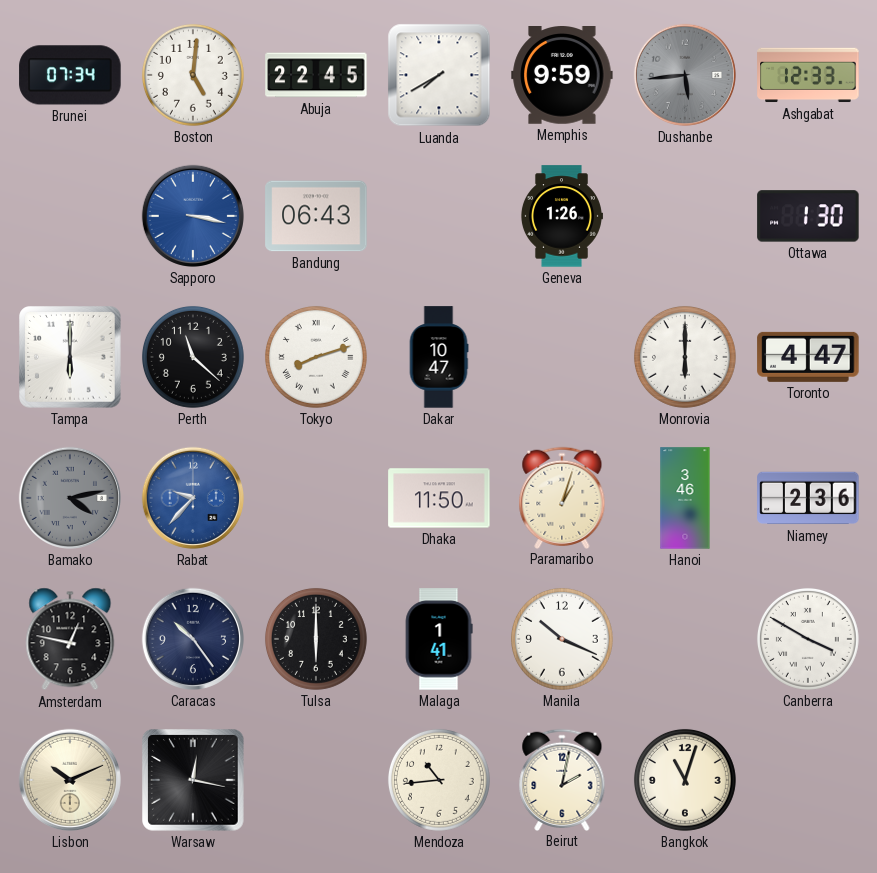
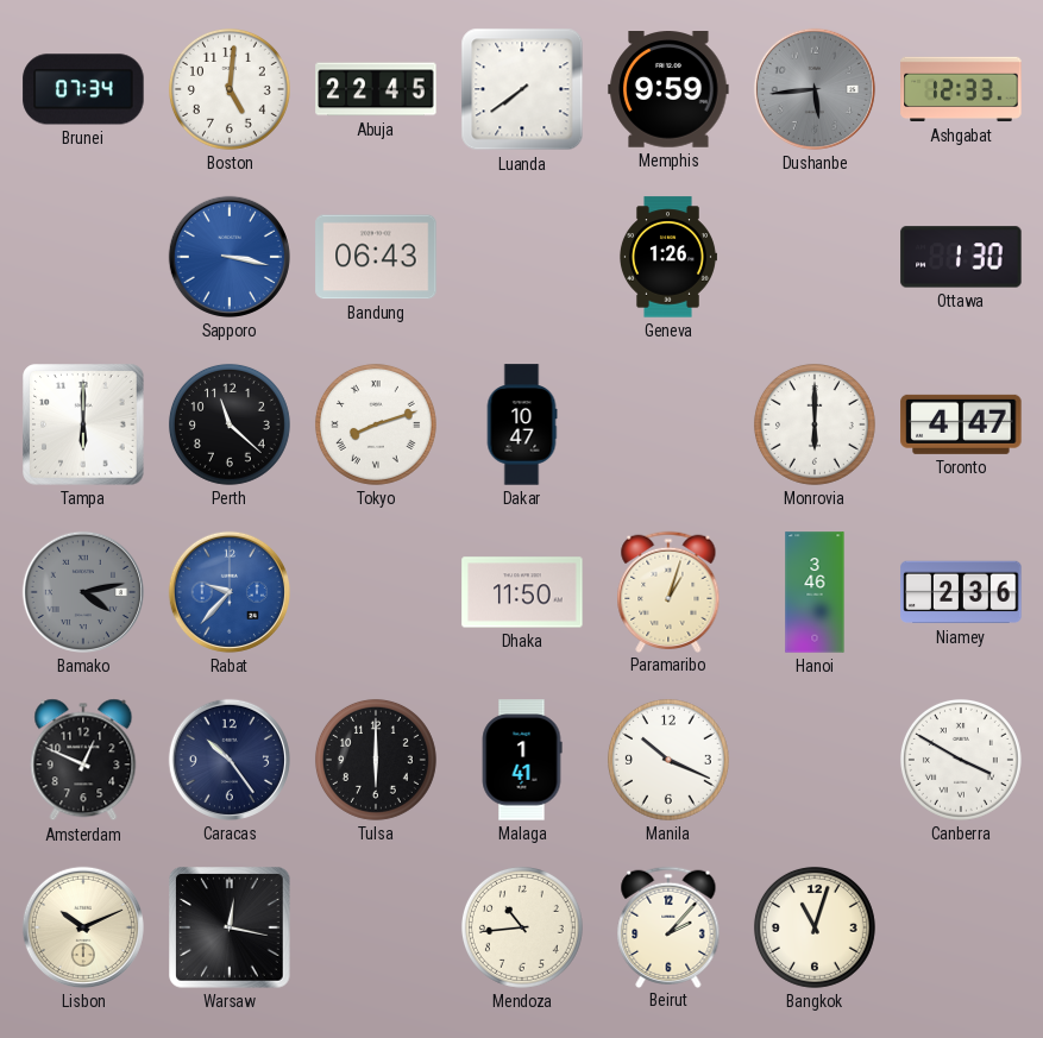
Luanda: 7:40 -> 7:39
Amsterdam: 12:47 -> 12:49
Beirut: 2:02 -> 2:07
